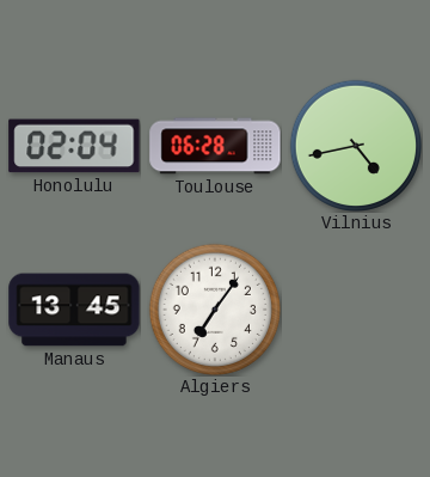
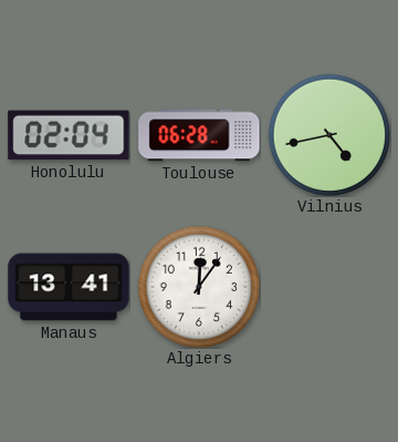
Manaus: 13:45 -> 13:41
Algiers: 7:06 -> 12:06
